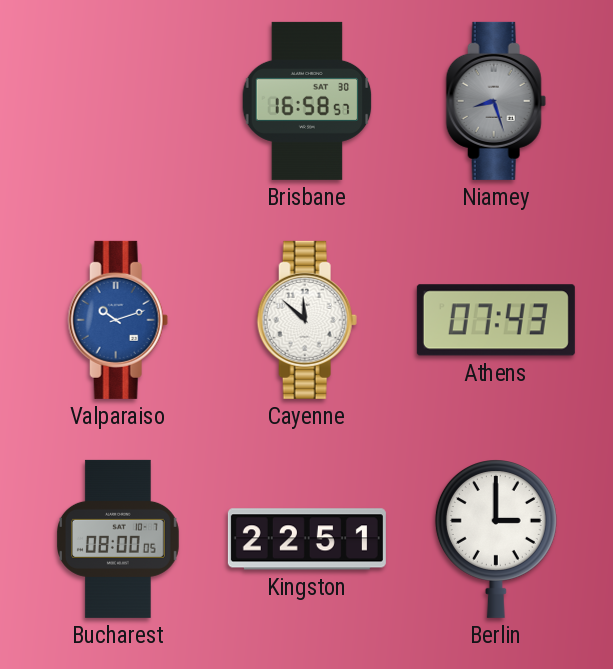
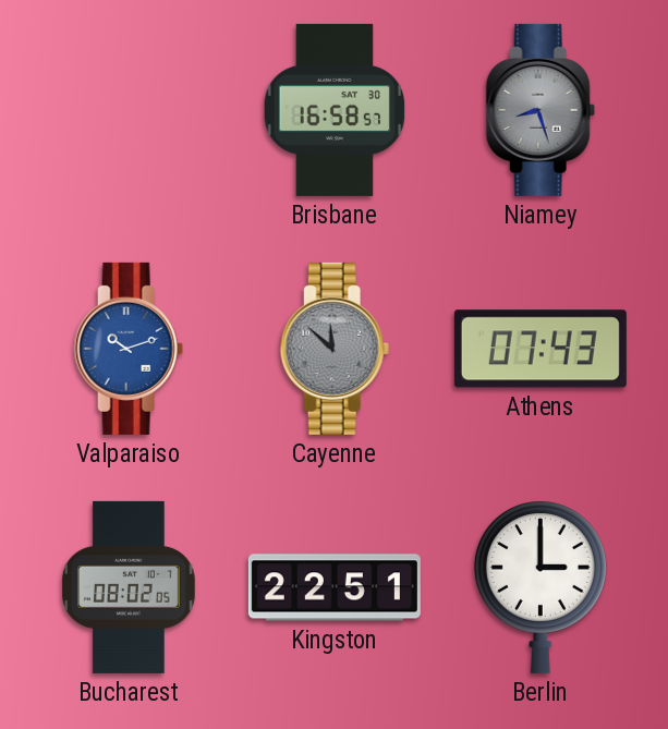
Cayenne dial: white -> grey
Bucharest: 08:00 -> 08:02
